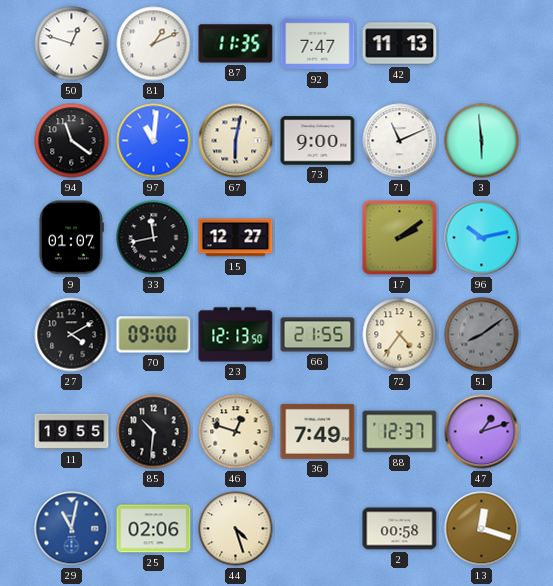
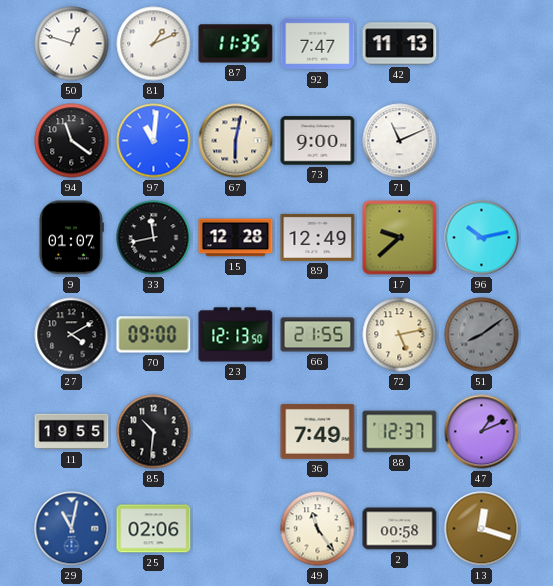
3: 5:59 -> none
15: 12:27 -> 12:28
89: none -> 12:49
17: 2:09 -> 9:38
72: 4:36 -> 5:13
46: 12:48 -> none
47: 1:12 -> 1:11
44: 4:27 -> none
49: none -> 11:24
